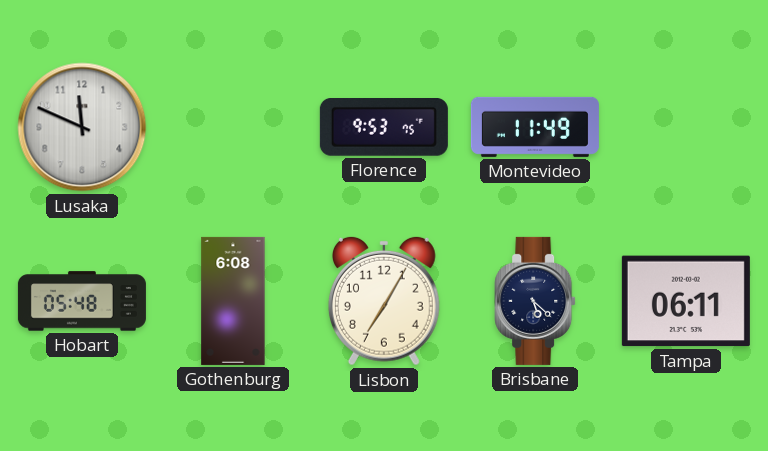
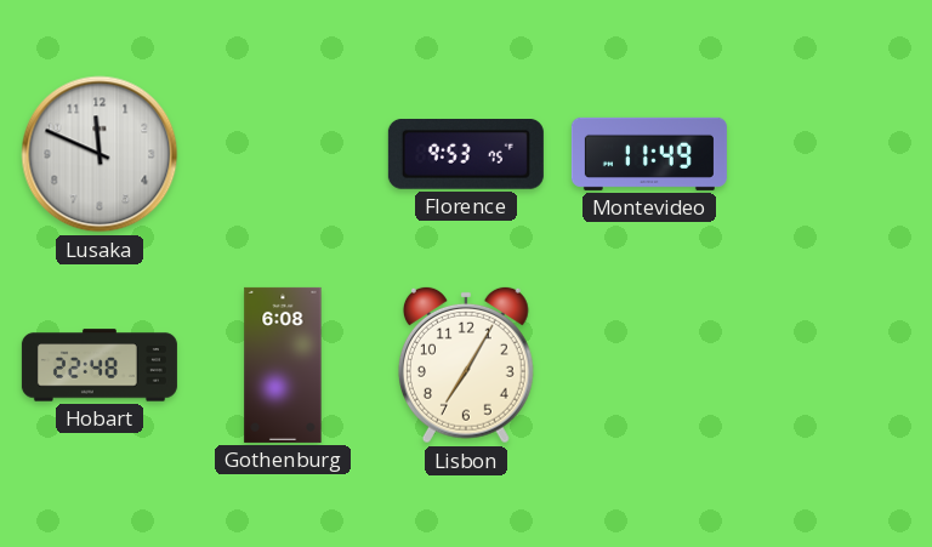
Hobart: 05:48 -> 22:48
Brisbane: 5:22 -> none
Tampa: 06:11 -> none
